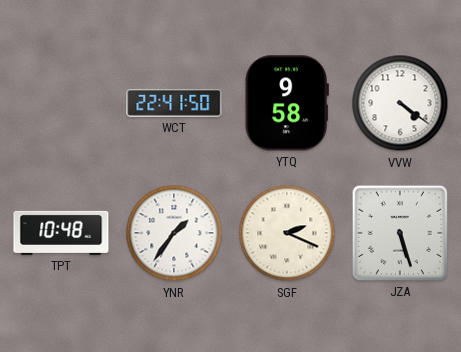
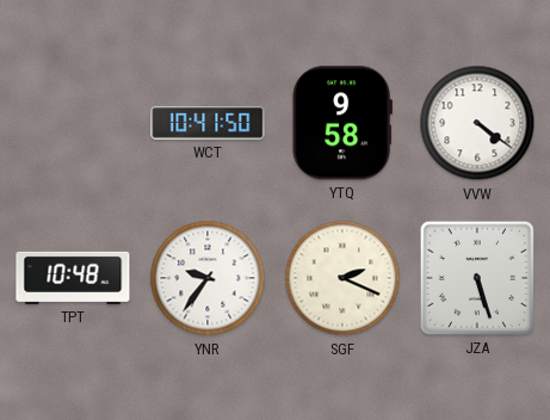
WCT: 22:41 -> 10:41
YNR: 1:36 -> 9:36
